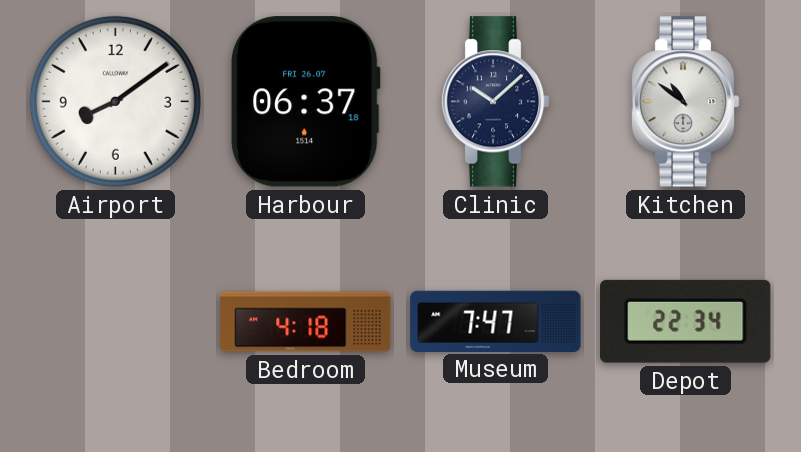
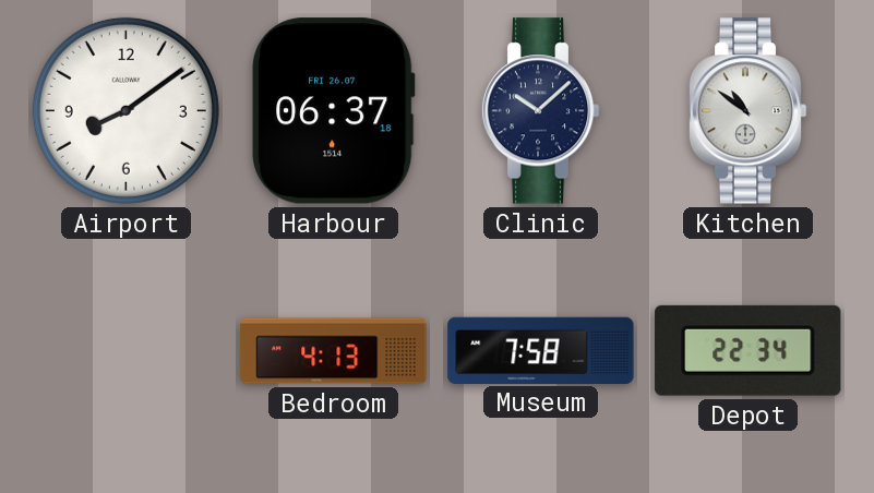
Bedroom: 4:18 -> 4:13
Museum: 7:47 -> 7:58
